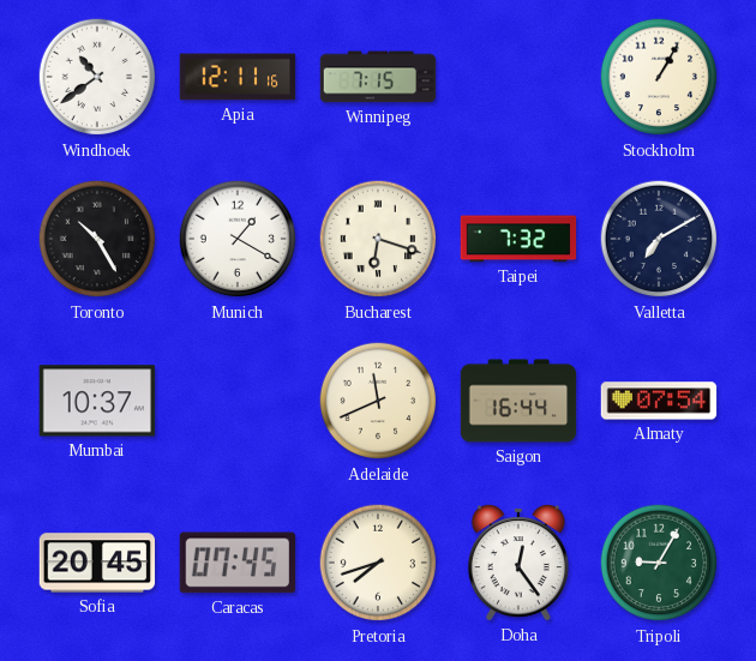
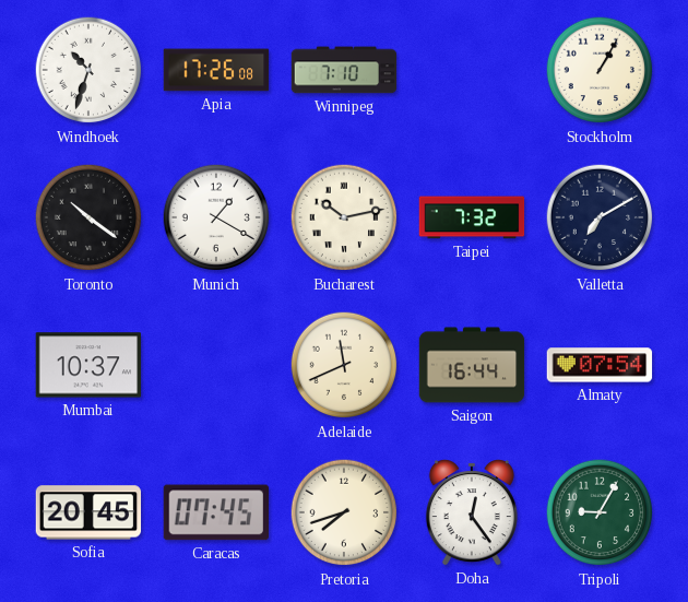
Windhoek: 10:39 -> 10:33
Apia: 12:11 -> 17:26
Winnipeg: 7:15 -> 7:10
Toronto: 10:25 -> 10:21
Bucharest: 6:18 -> 10:13
